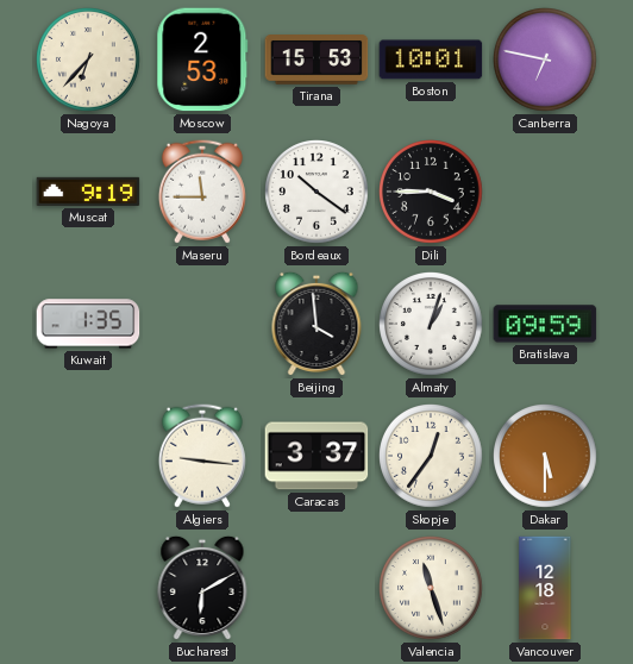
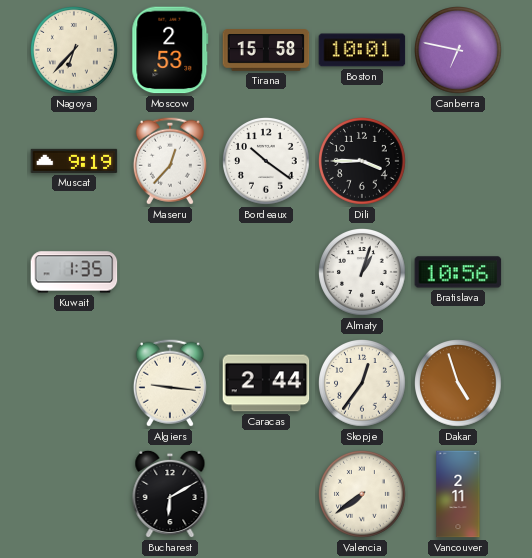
Tirana: 15:53 -> 15:58
Maseru: 11:45 -> 12:37
Beijing: 3:59 -> none
Bratislava: 09:59 -> 10:56
Caracas: 3:37 -> 2:44
Dakar: 5:30 -> 4:57
Valencia: 11:27 -> 7:39
Vancouver: 12:18 -> 2:11
